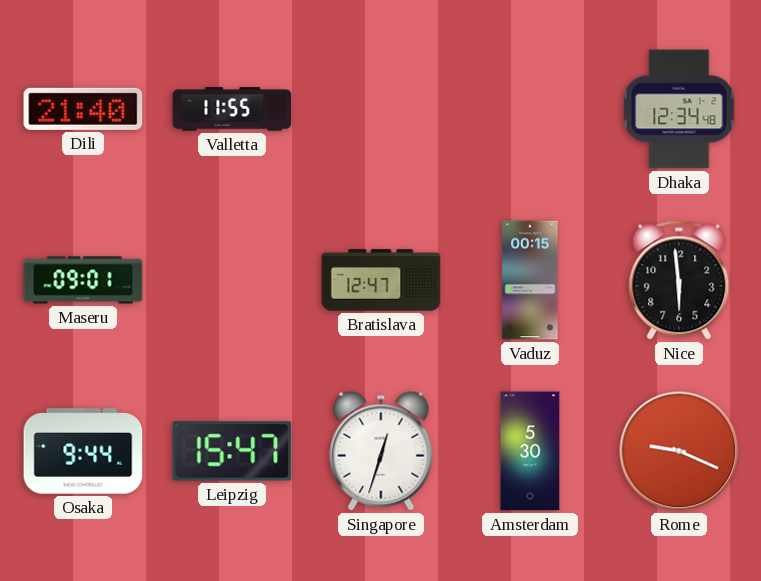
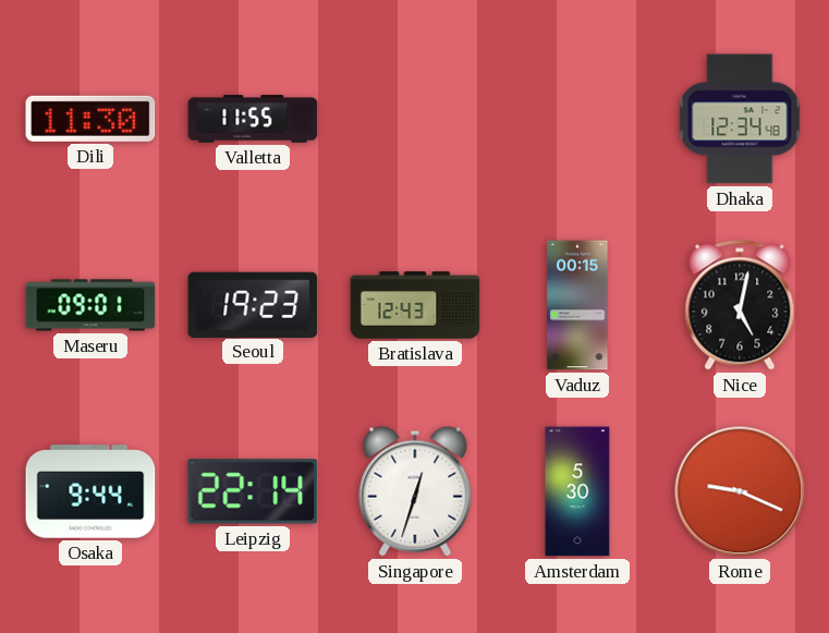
Dili: 21:40 -> 11:30
Seoul: none -> 19:23
Bratislava: 12:47 -> 12:43
Nice: 5:59 -> 5:02
Leipzig: 15:47 -> 22:14
